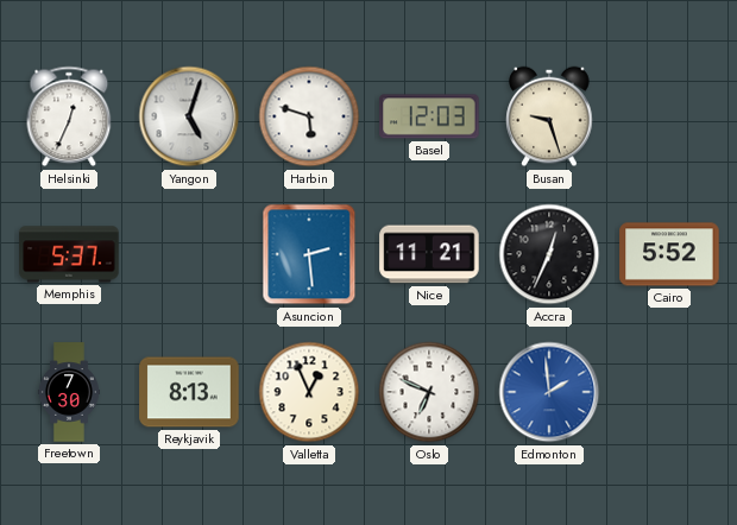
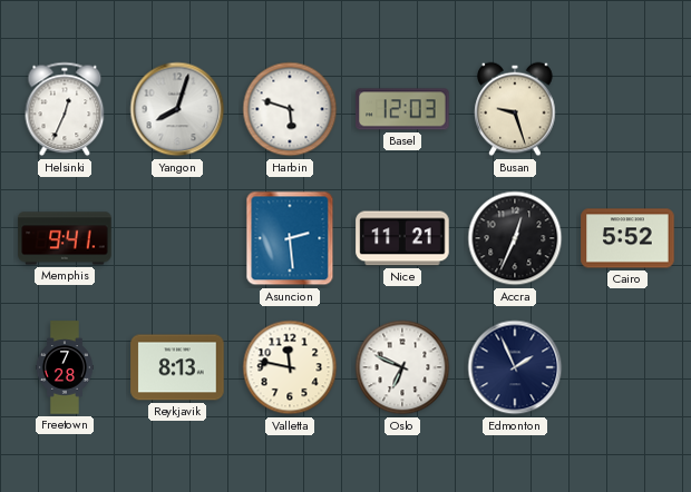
Yangon: 5:03 -> 8:03
Memphis: 5:37 -> 9:41
Freetown: 7:30 -> 7:28
Valletta: 12:56 -> 11:47
Edmonton: 1:59 -> 1:56
Edmonton dial: blue -> navy
